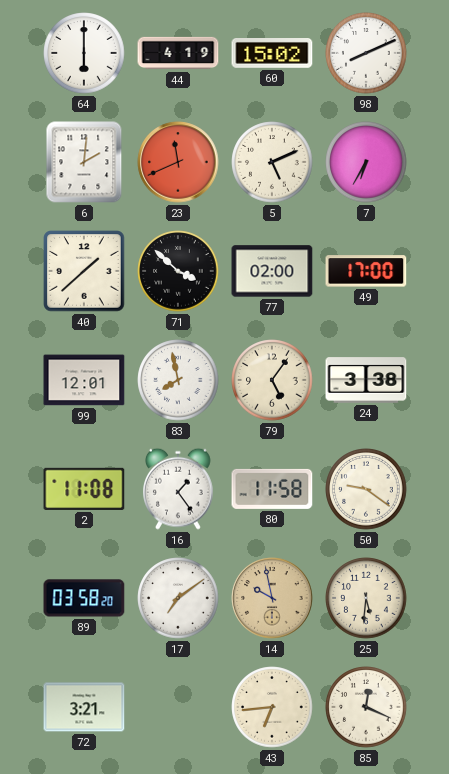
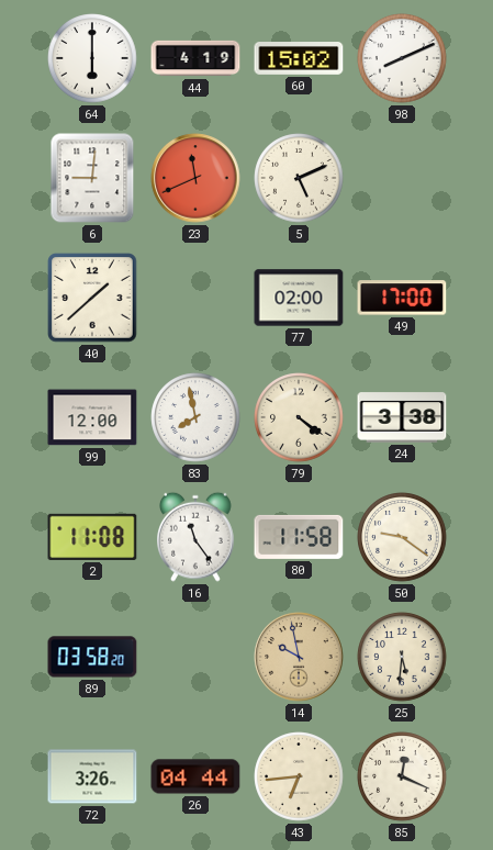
6: 2:01 -> 9:01
7: 6:35 -> none
71: 3:52 -> none
99: 12:01 -> 12:00
79: 5:06 -> 4:21
16: 1:24 -> 11:24
17: 7:09 -> none
72: 3:21 -> 3:26
26: none -> 04:44
